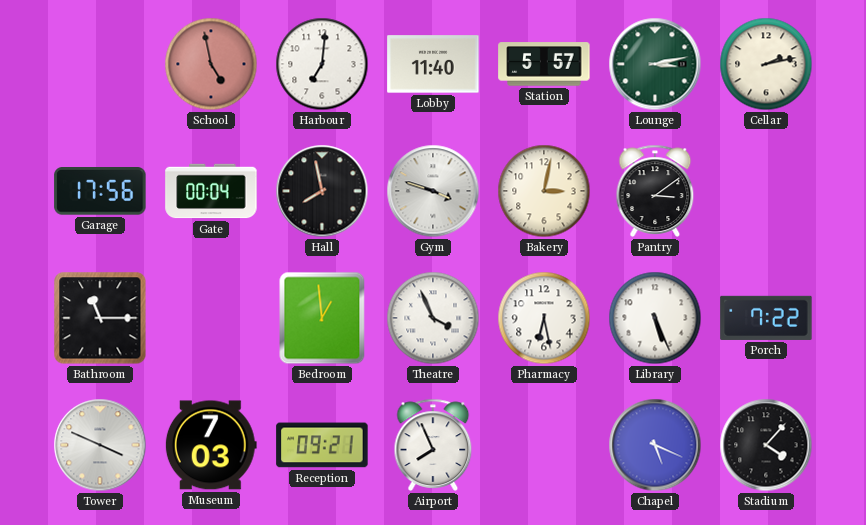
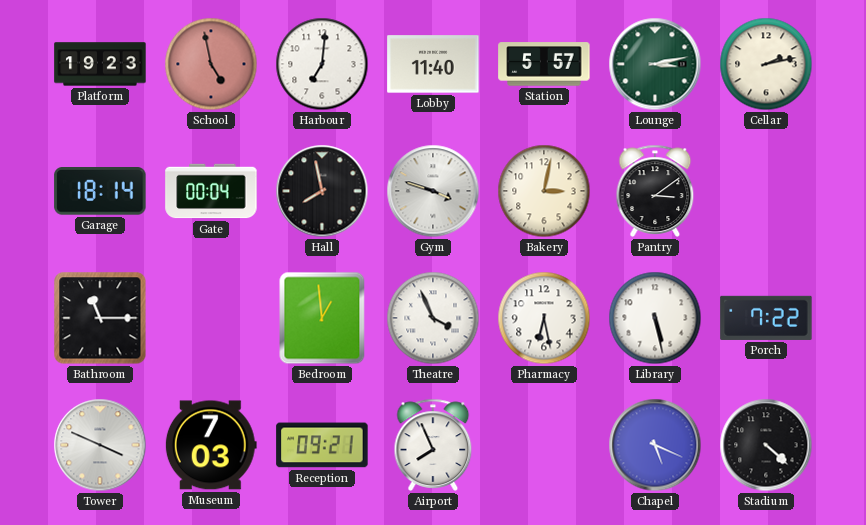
Platform: none -> 19:23
Garage: 17:56 -> 18:14
Library: 5:26 -> 5:28
Stadium: 4:07 -> 4:22
